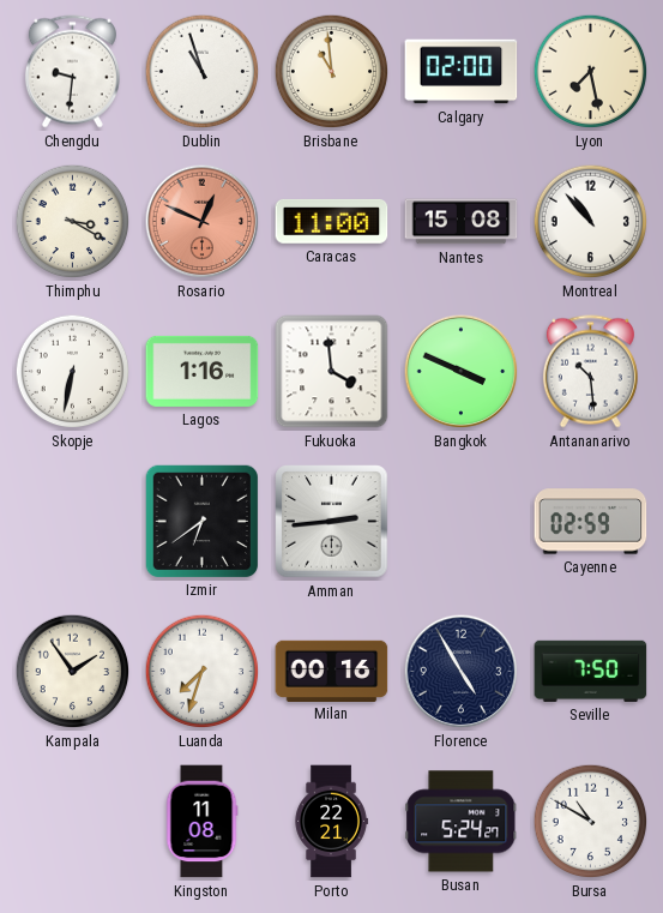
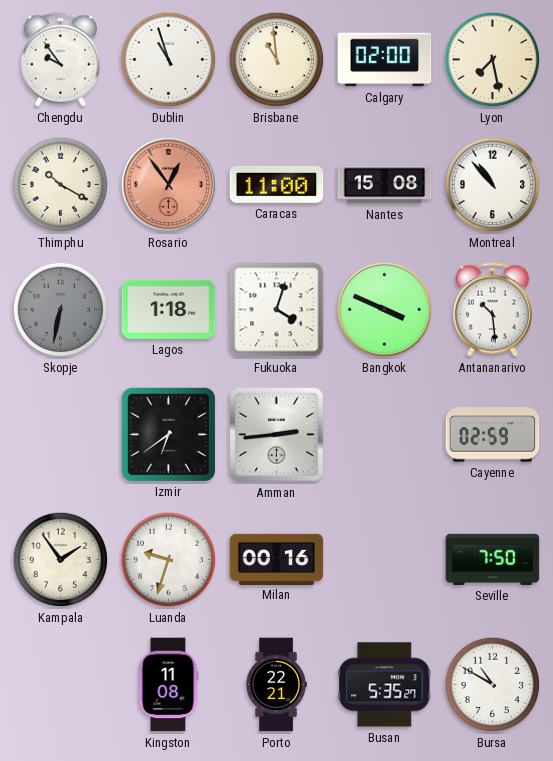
Chengdu: 9:31 -> 9:54
Thimphu: 3:20 -> 10:20
Rosario: 12:49 -> 12:54
Skopje dial: white -> grey
Lagos: 1:16 -> 1:18
Fukuoka: 3:59 -> 4:03
Luanda: 7:33 -> 9:33
Florence: 4:55 -> none
Busan: 5:24 -> 5:35
